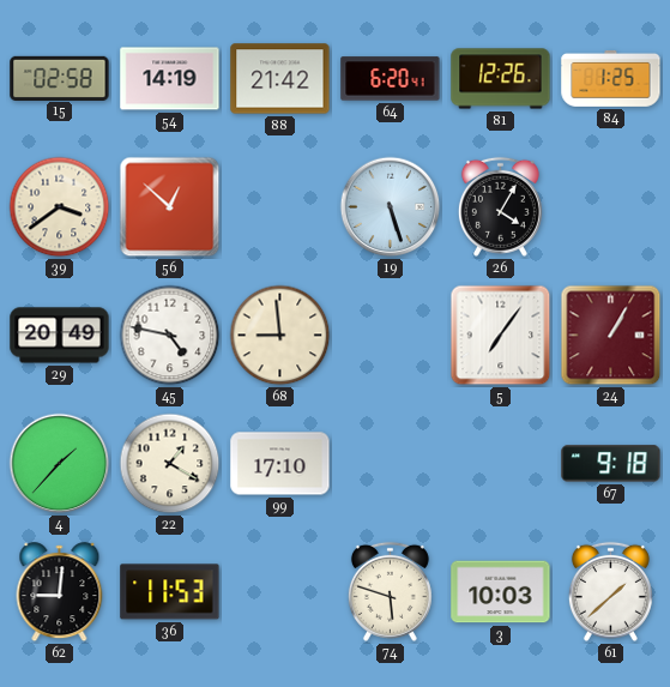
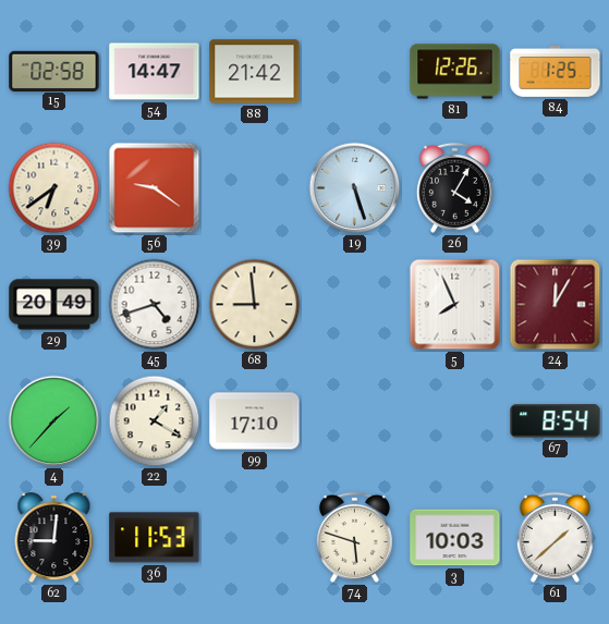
54: 14:19 -> 14:47
64: 6:20 -> none
39: 3:39 -> 6:39
56: 12:52 -> 9:21
45: 4:47 -> 4:42
5: 7:06 -> 7:56
24: 1:05 -> 12:05
67: 9:18 -> 8:54
